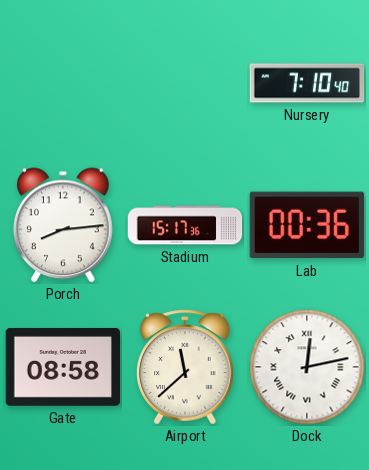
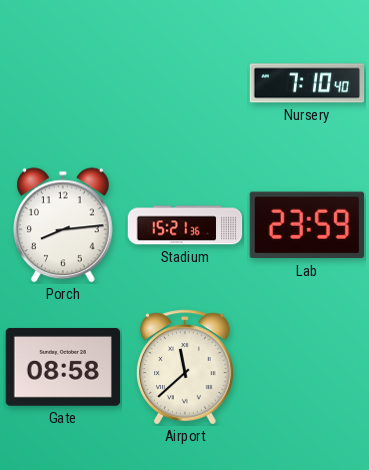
Stadium: 15:17 -> 15:21
Lab: 00:36 -> 23:59
Dock: 12:13 -> none
